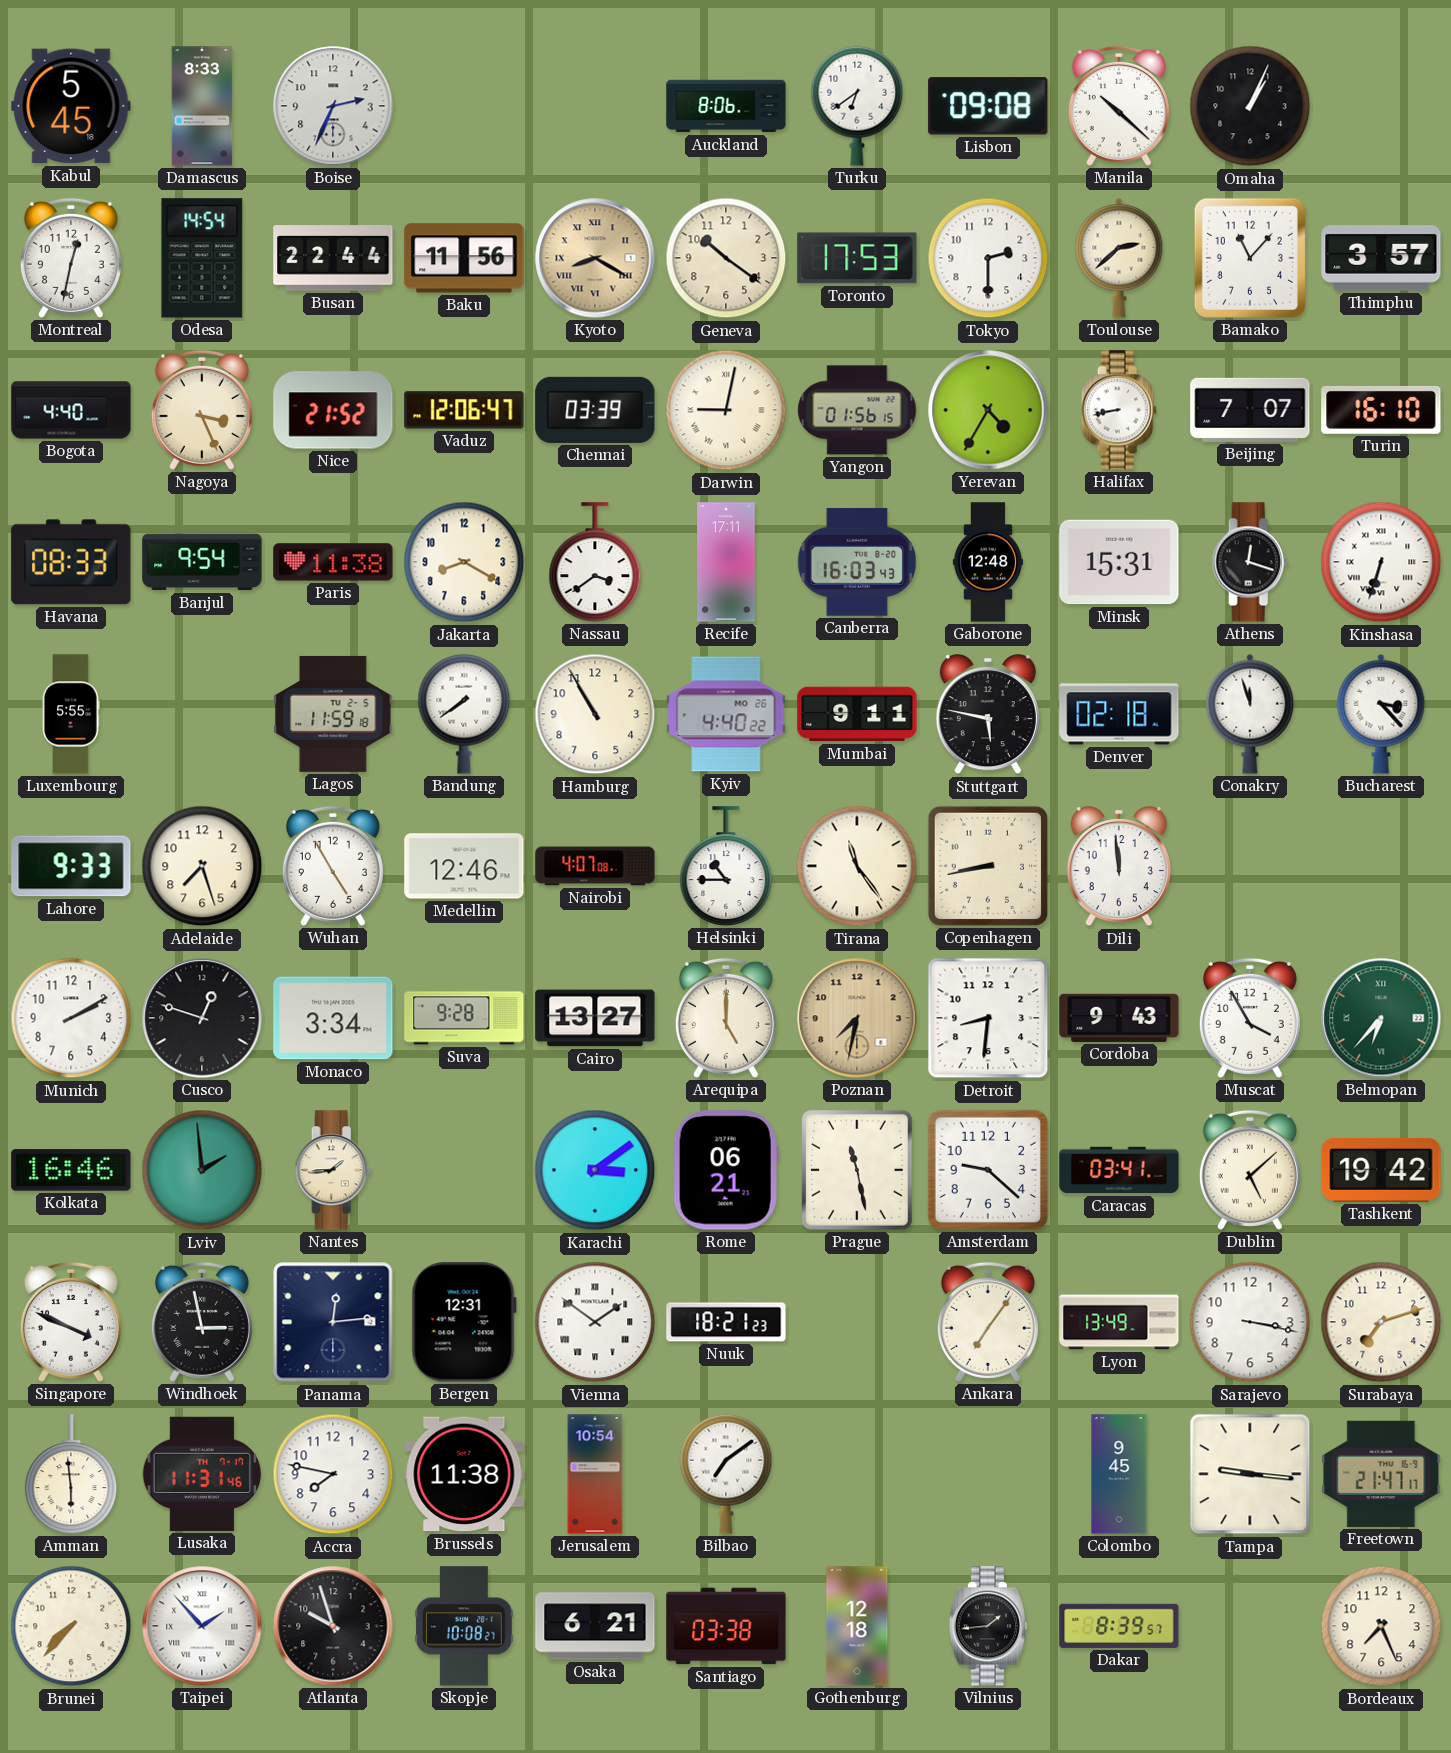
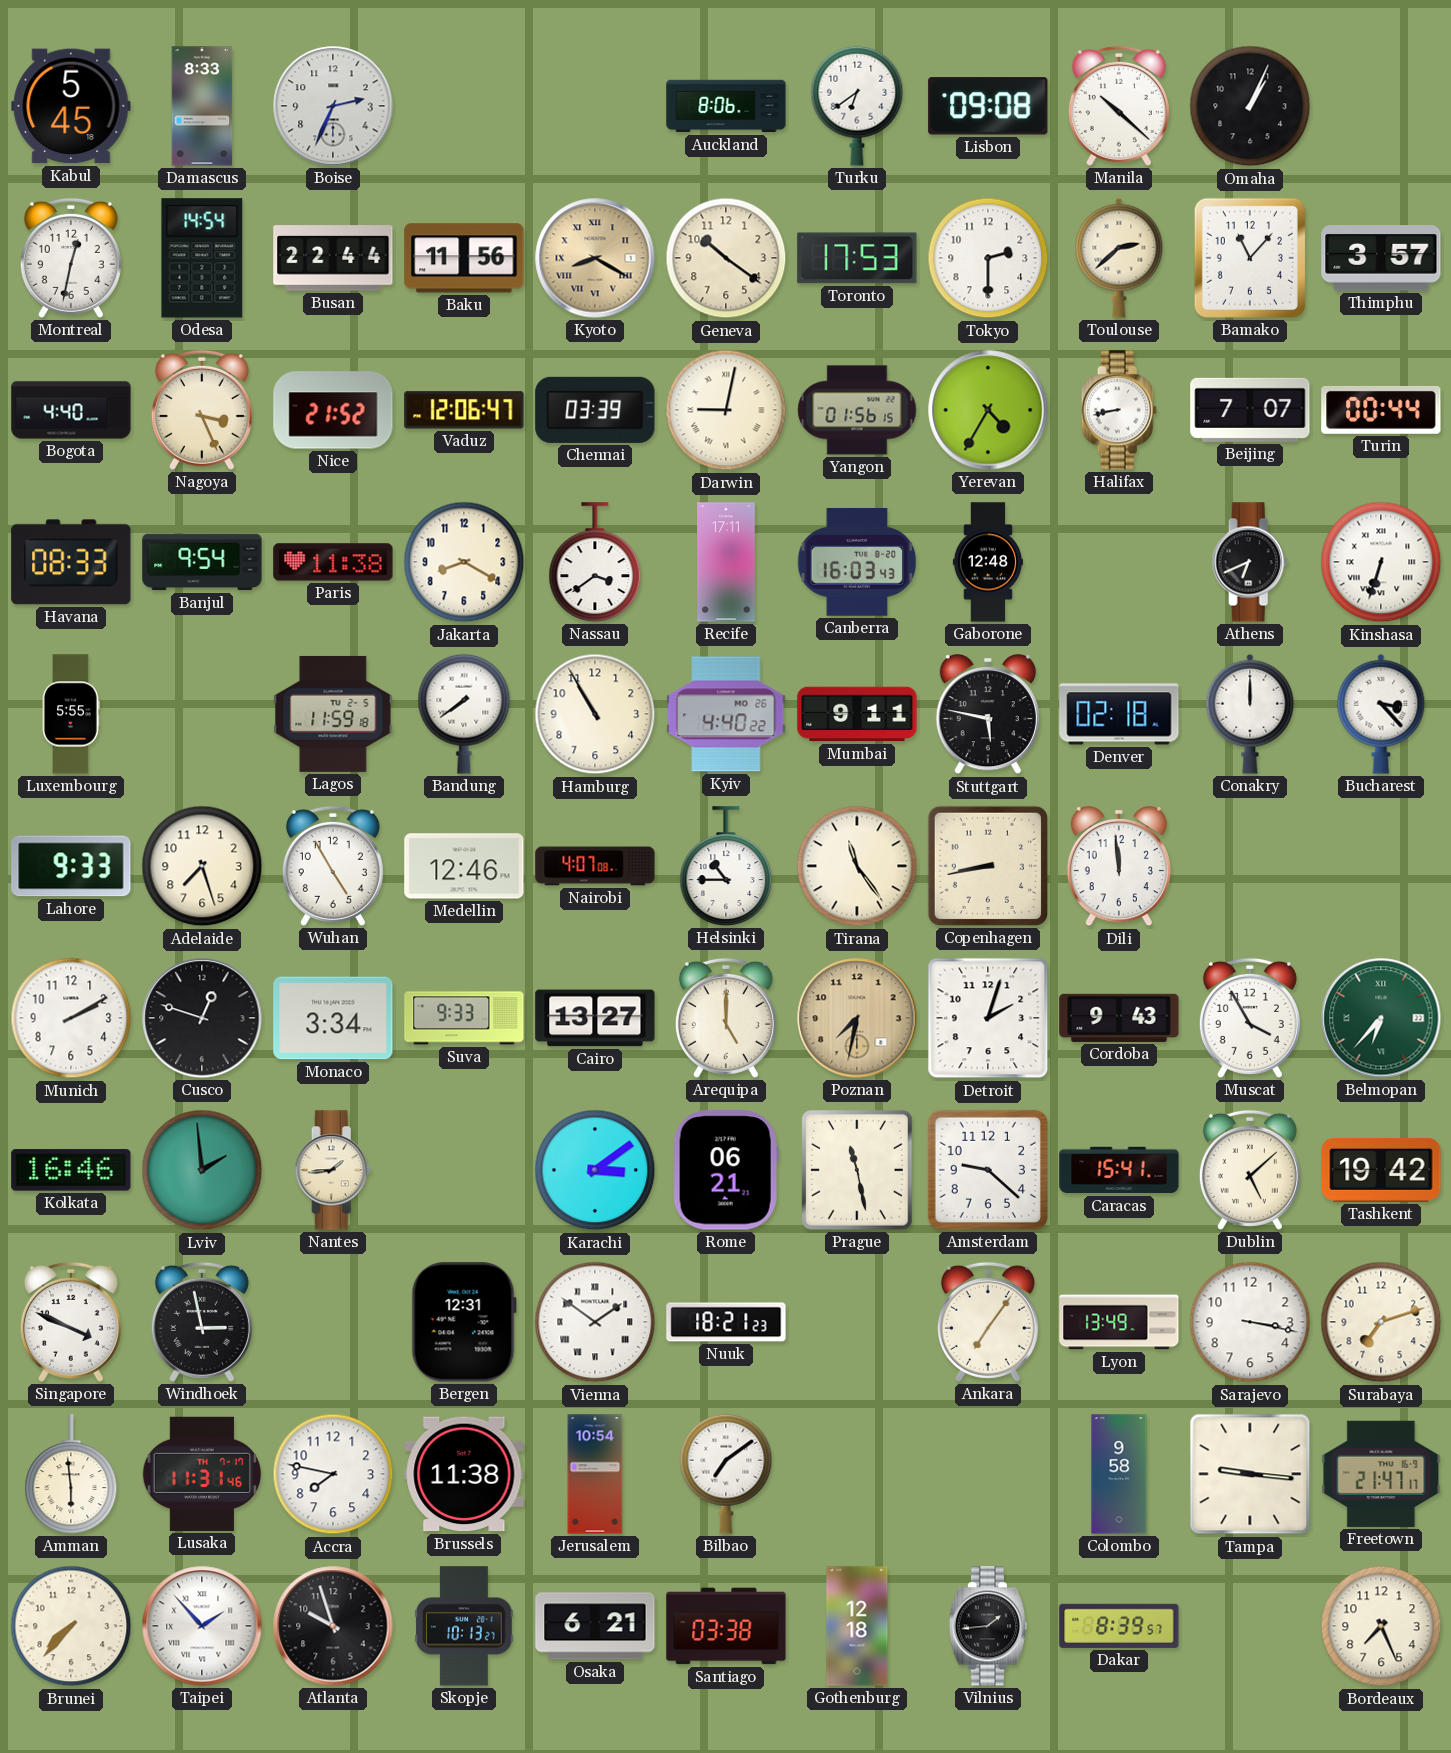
Turin: 16:10 -> 00:44
Minsk: 15:31 -> none
Athens: 12:18 -> 6:41
Conakry: 11:57 -> 12:00
Suva: 9:28 -> 9:33
Detroit: 8:31 -> 2:03
Caracas: 03:41 -> 15:41
Panama: 12:14 -> none
Colombo: 9:45 -> 9:58
Skopje: 10:08 -> 10:13
